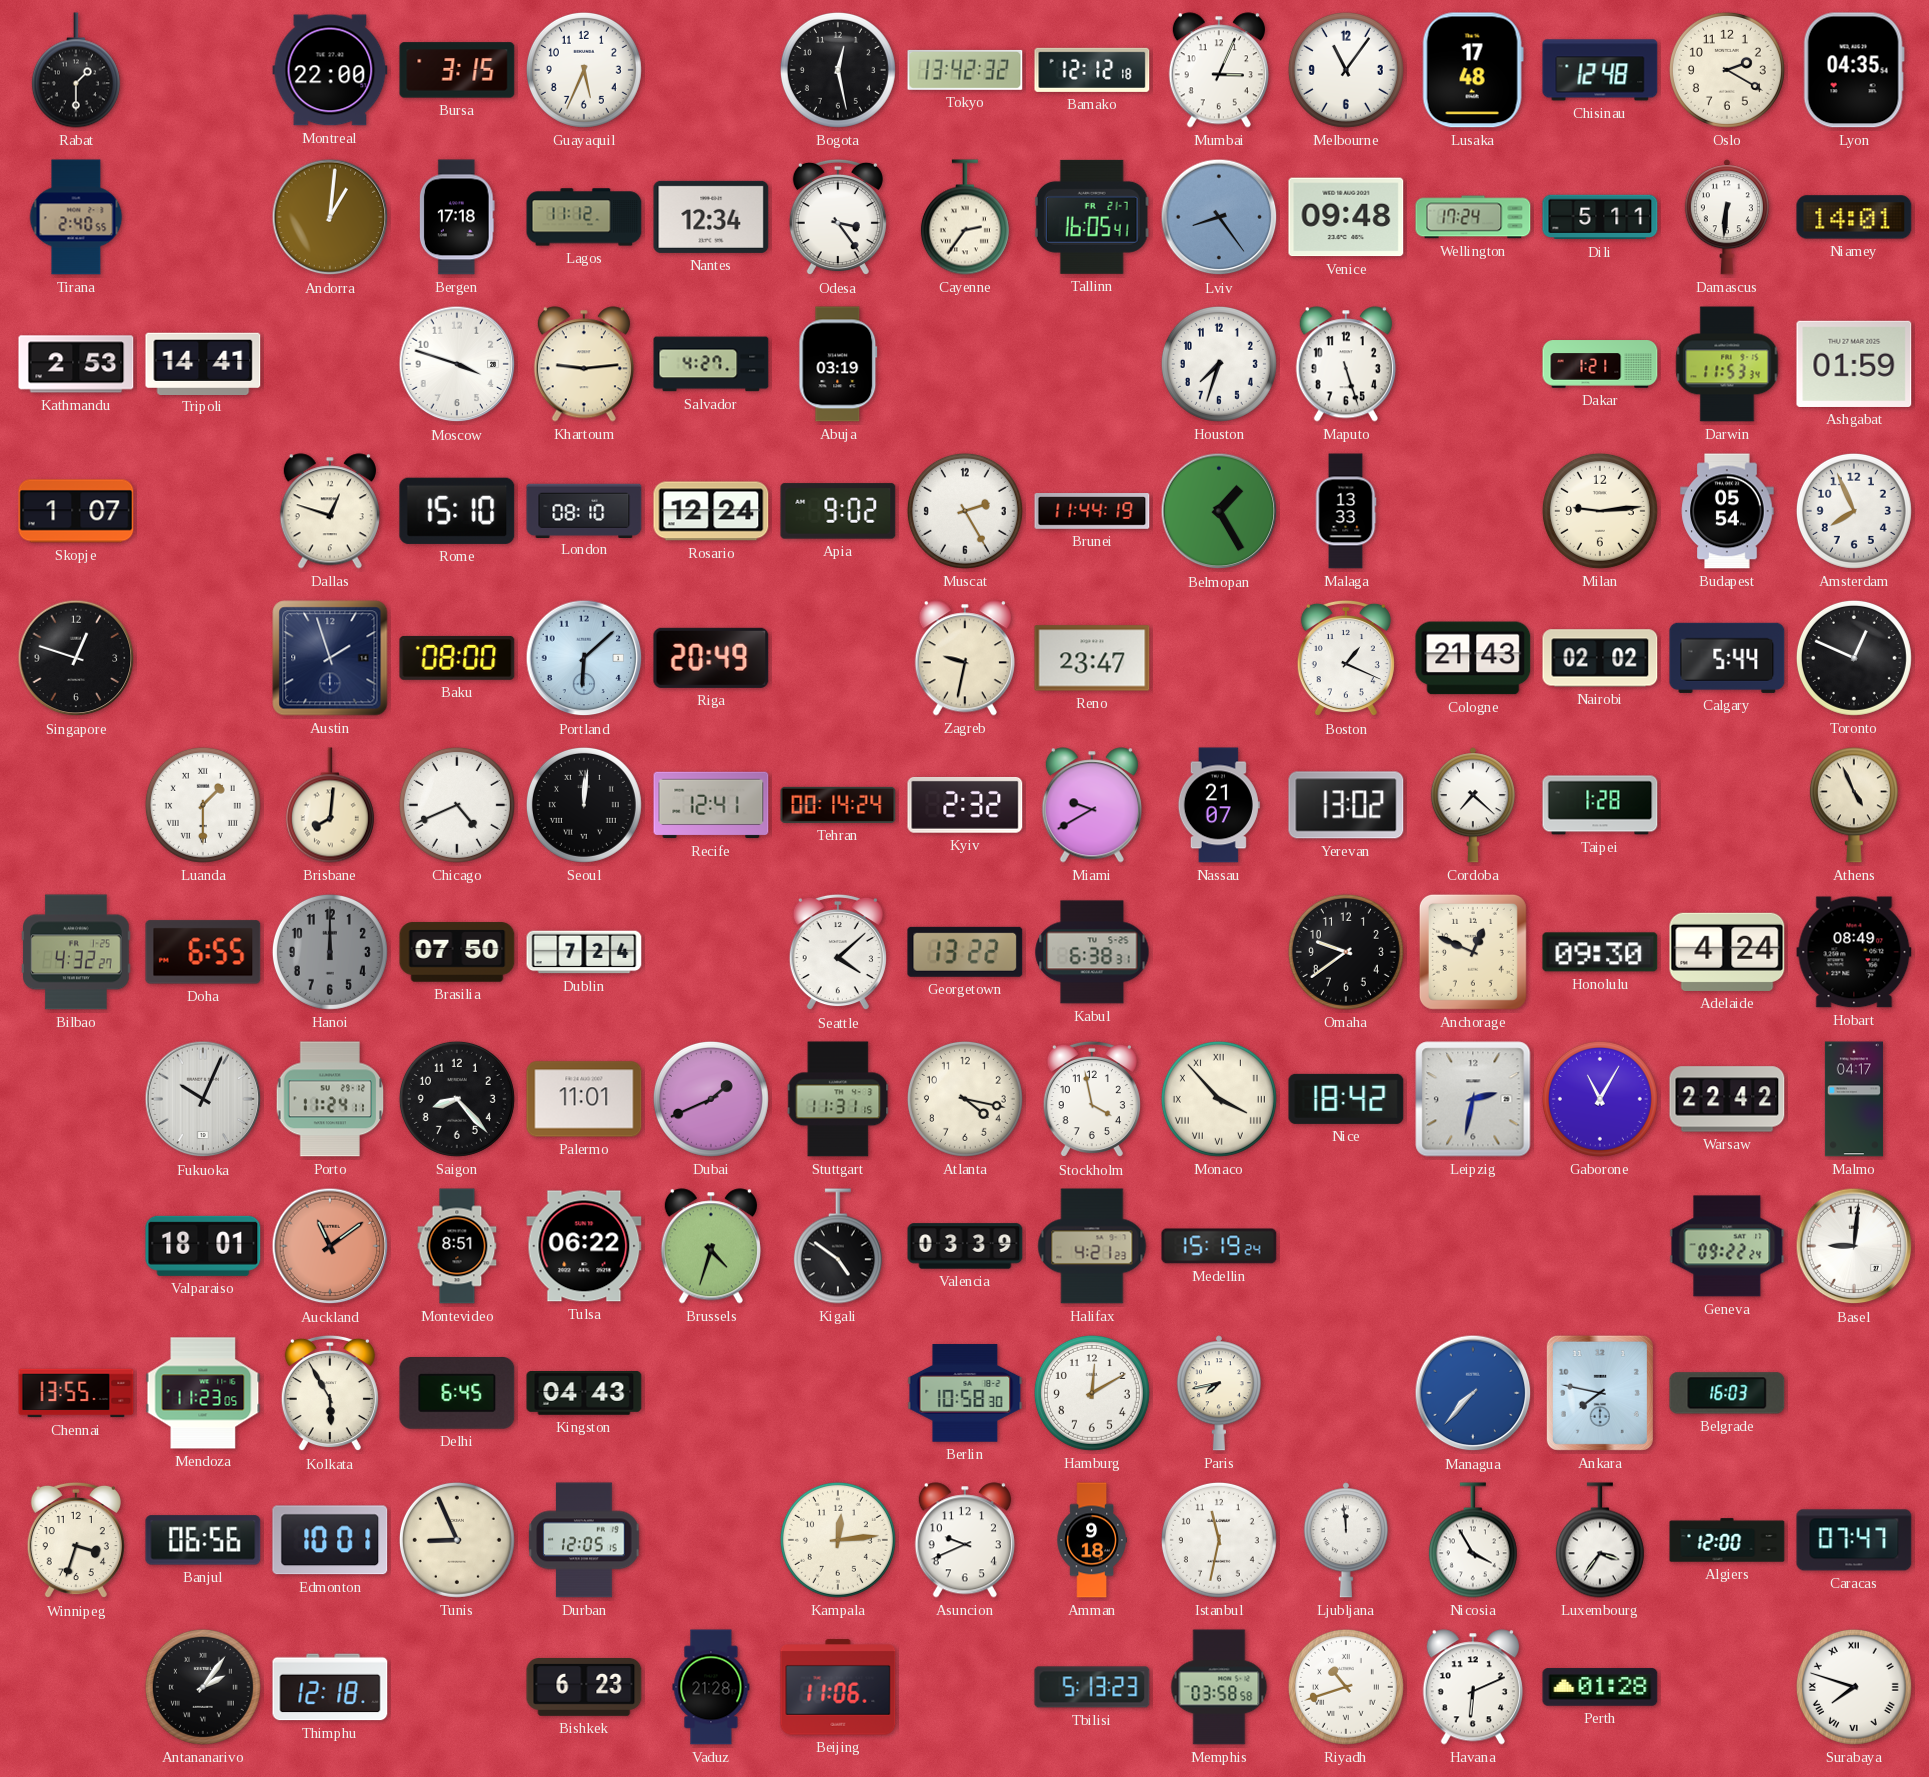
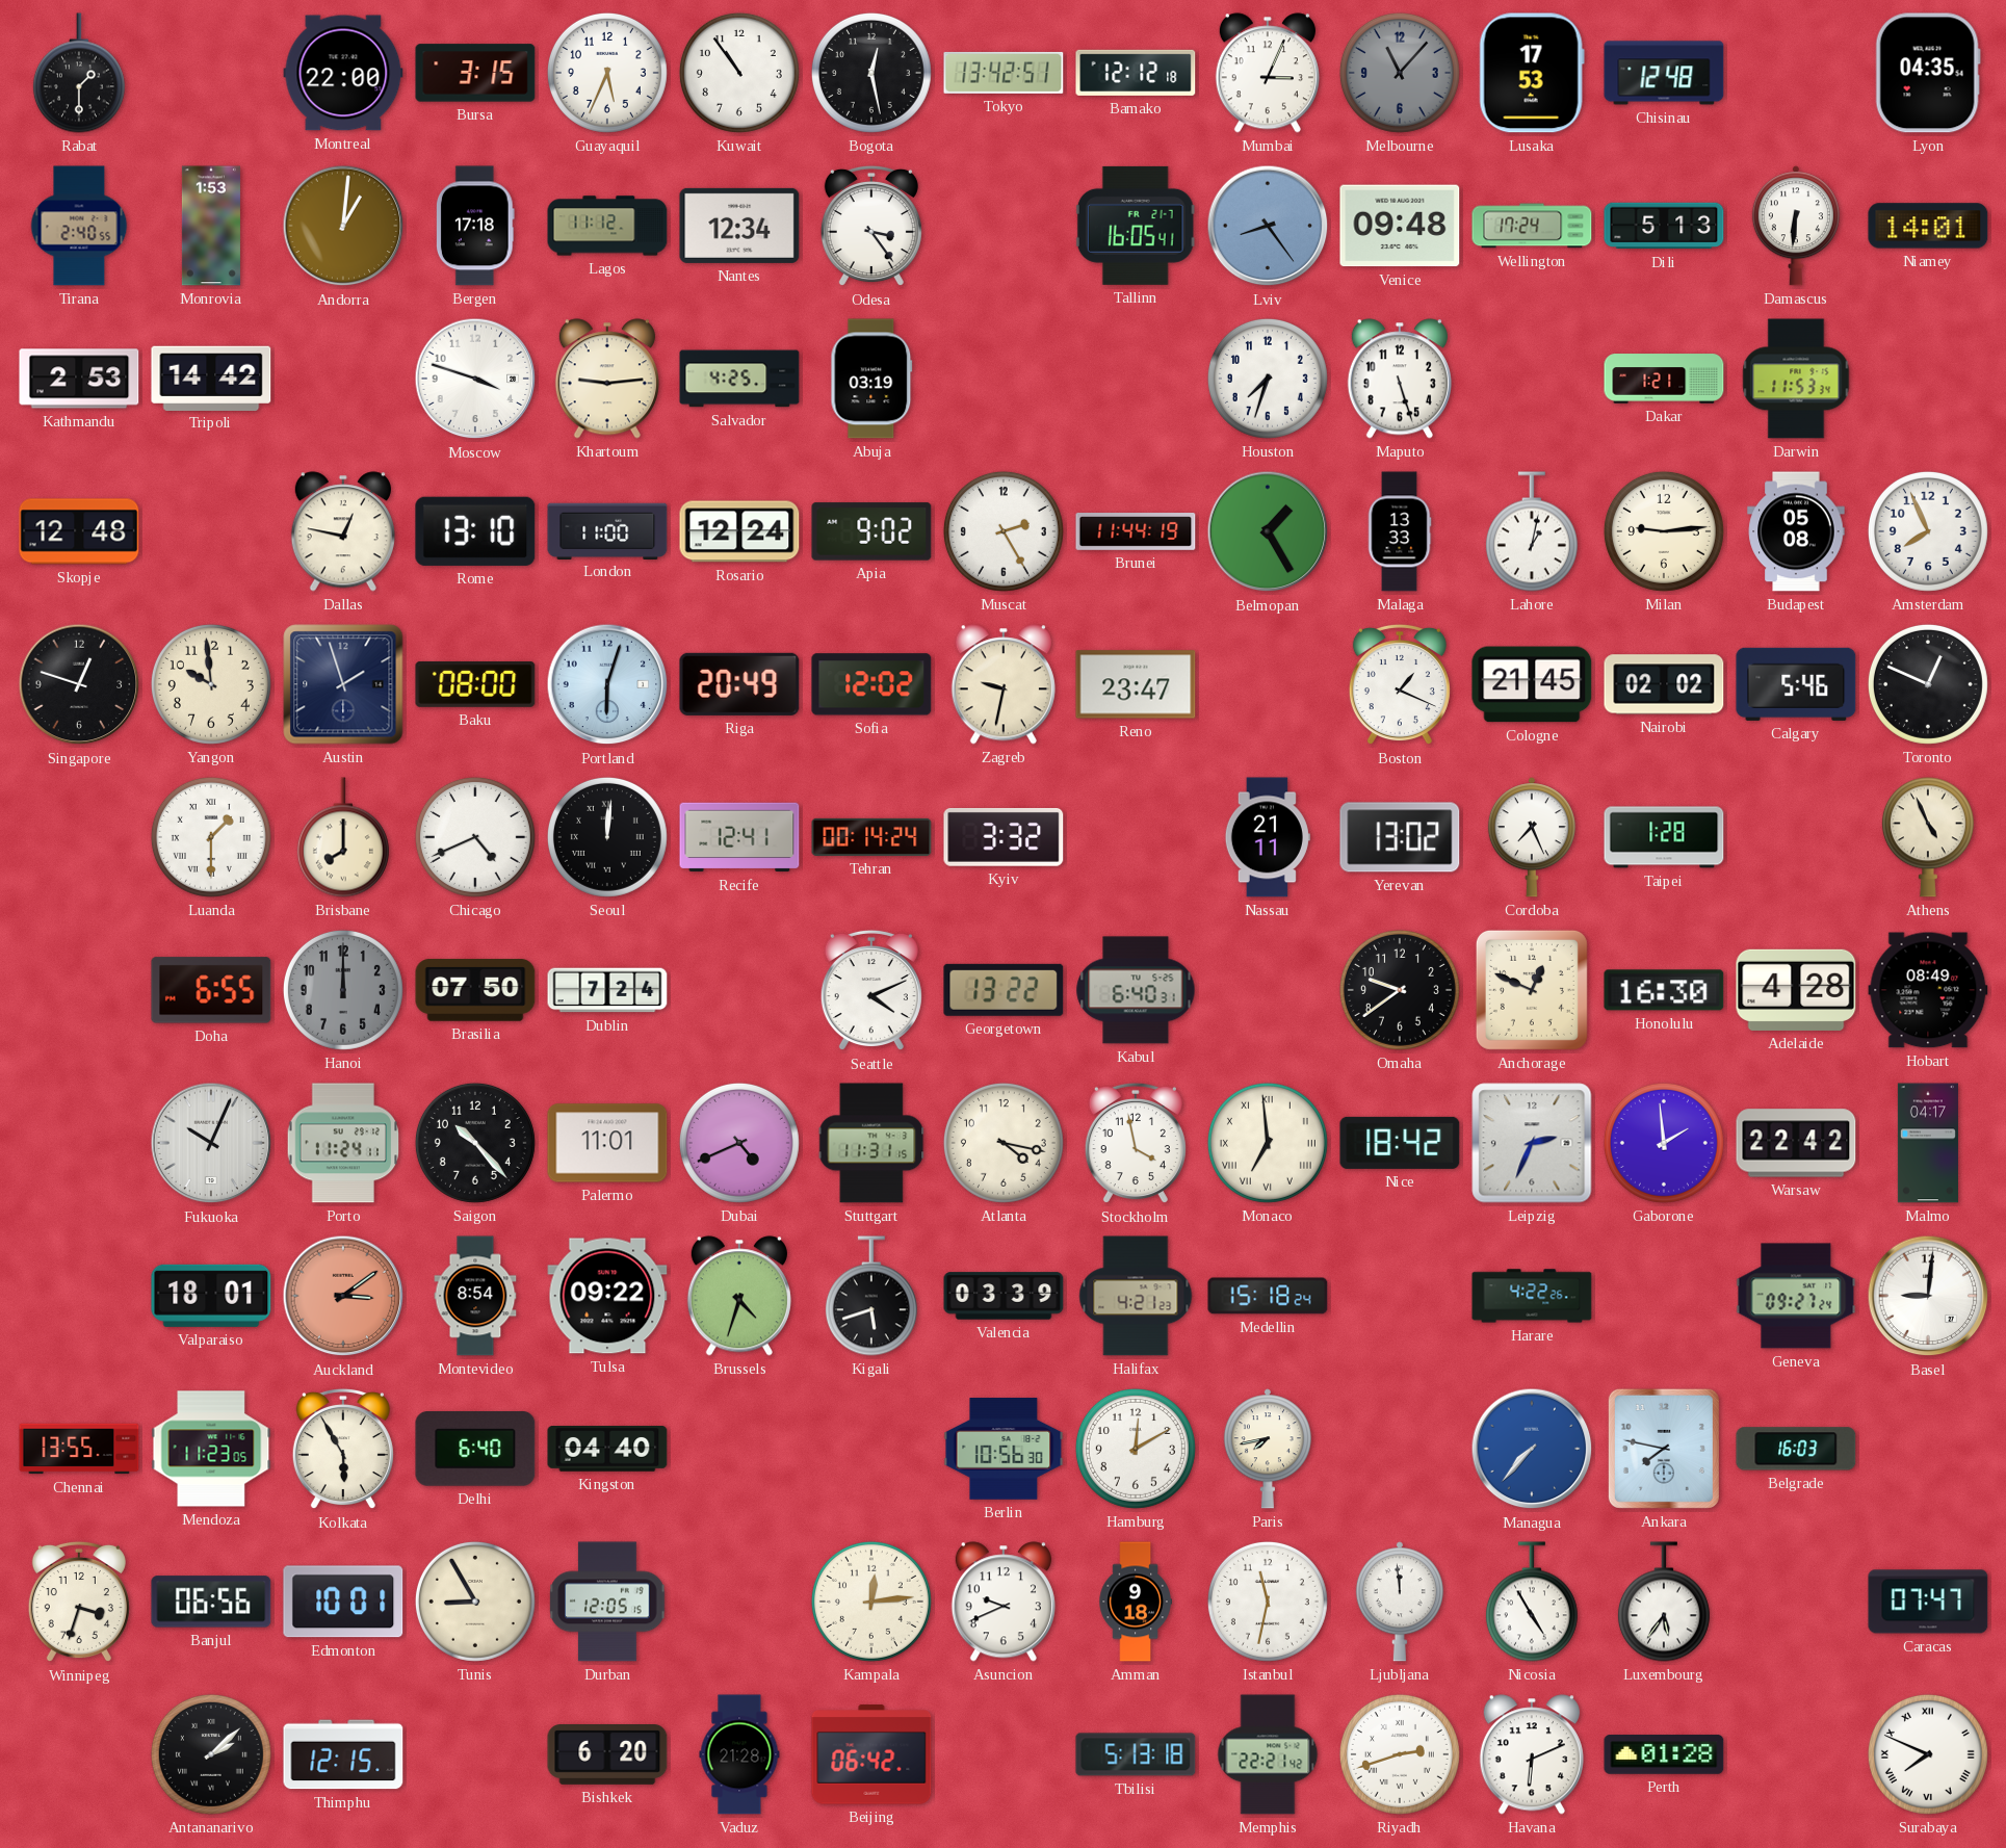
Kuwait: none -> 10:54
Tokyo: 13:42:32 -> 13:42:51
Melbourne: 11:06 -> 11:07
Melbourne dial: white -> grey
Lusaka: 17:48 -> 17:53
Oslo: 2:20 -> none
Monrovia: none -> 1:53
Cayenne: 2:36 -> none
Dili: 5:11 -> 5:13
Tripoli: 14:41 -> 14:42
Salvador: 4:27 -> 4:25
Ashgabat: 01:59 -> none
Skopje: 1:07 -> 12:48
Dallas: 12:48 -> 12:47
Rome: 15:10 -> 13:10
London: 08:10 -> 11:00
Lahore: none -> 1:02
Budapest: 05:54 -> 05:08
Yangon: none -> 9:59
Portland: 6:08 -> 6:03
Sofia: none -> 12:02
Cologne: 21:43 -> 21:45
Calgary: 5:44 -> 5:46
Brisbane: 8:01 -> 8:00
Kyiv: 2:32 -> 3:32
Miami: 9:40 -> none
Nassau: 21:07 -> 21:11
Cordoba: 7:22 -> 7:26
Bilbao: 4:32 -> none
Seattle: 4:08 -> 4:11
Kabul: 6:38 -> 6:40
Honolulu: 09:30 -> 16:30
Adelaide: 4:24 -> 4:28
Saigon: 8:23 -> 10:23
Dubai: 1:41 -> 4:41
Monaco: 3:53 -> 6:59
Leipzig: 2:32 -> 2:34
Gaborone: 11:05 -> 1:59
Auckland: 11:09 -> 3:09
Montevideo: 8:51 -> 8:54
Tulsa: 06:22 -> 09:22
Kigali: 4:51 -> 5:42
Medellin: 15:19 -> 15:18
Harare: none -> 4:22
Geneva: 09:22 -> 09:27
Delhi: 6:45 -> 6:40
Kingston: 04:43 -> 04:40
Berlin: 10:58 -> 10:56
Tunis: 8:56 -> 8:55
Nicosia: 3:55 -> 4:55
Luxembourg: 3:36 -> 5:36
Algiers: 12:00 -> none
Antananarivo: 2:06 -> 2:08
Thimphu: 12:18 -> 12:15
Bishkek: 6:23 -> 6:20
Beijing: 11:06 -> 06:42
Tbilisi: 5:13:23 -> 5:13:18
Memphis: 03:58 -> 22:21
Riyadh: 10:42 -> 2:42
Surabaya: 7:48 -> 7:49
